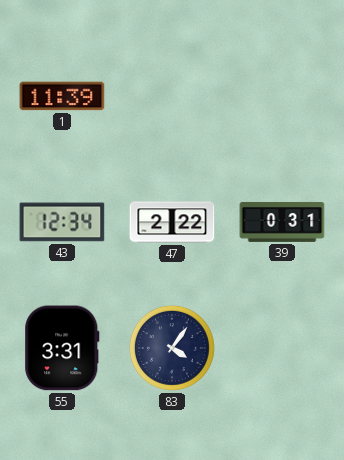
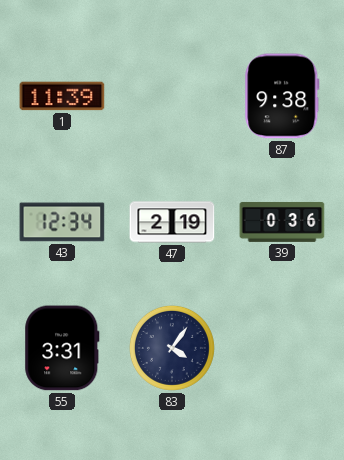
87: none -> 9:38
47: 2:22 -> 2:19
39: 0:31 -> 0:36
